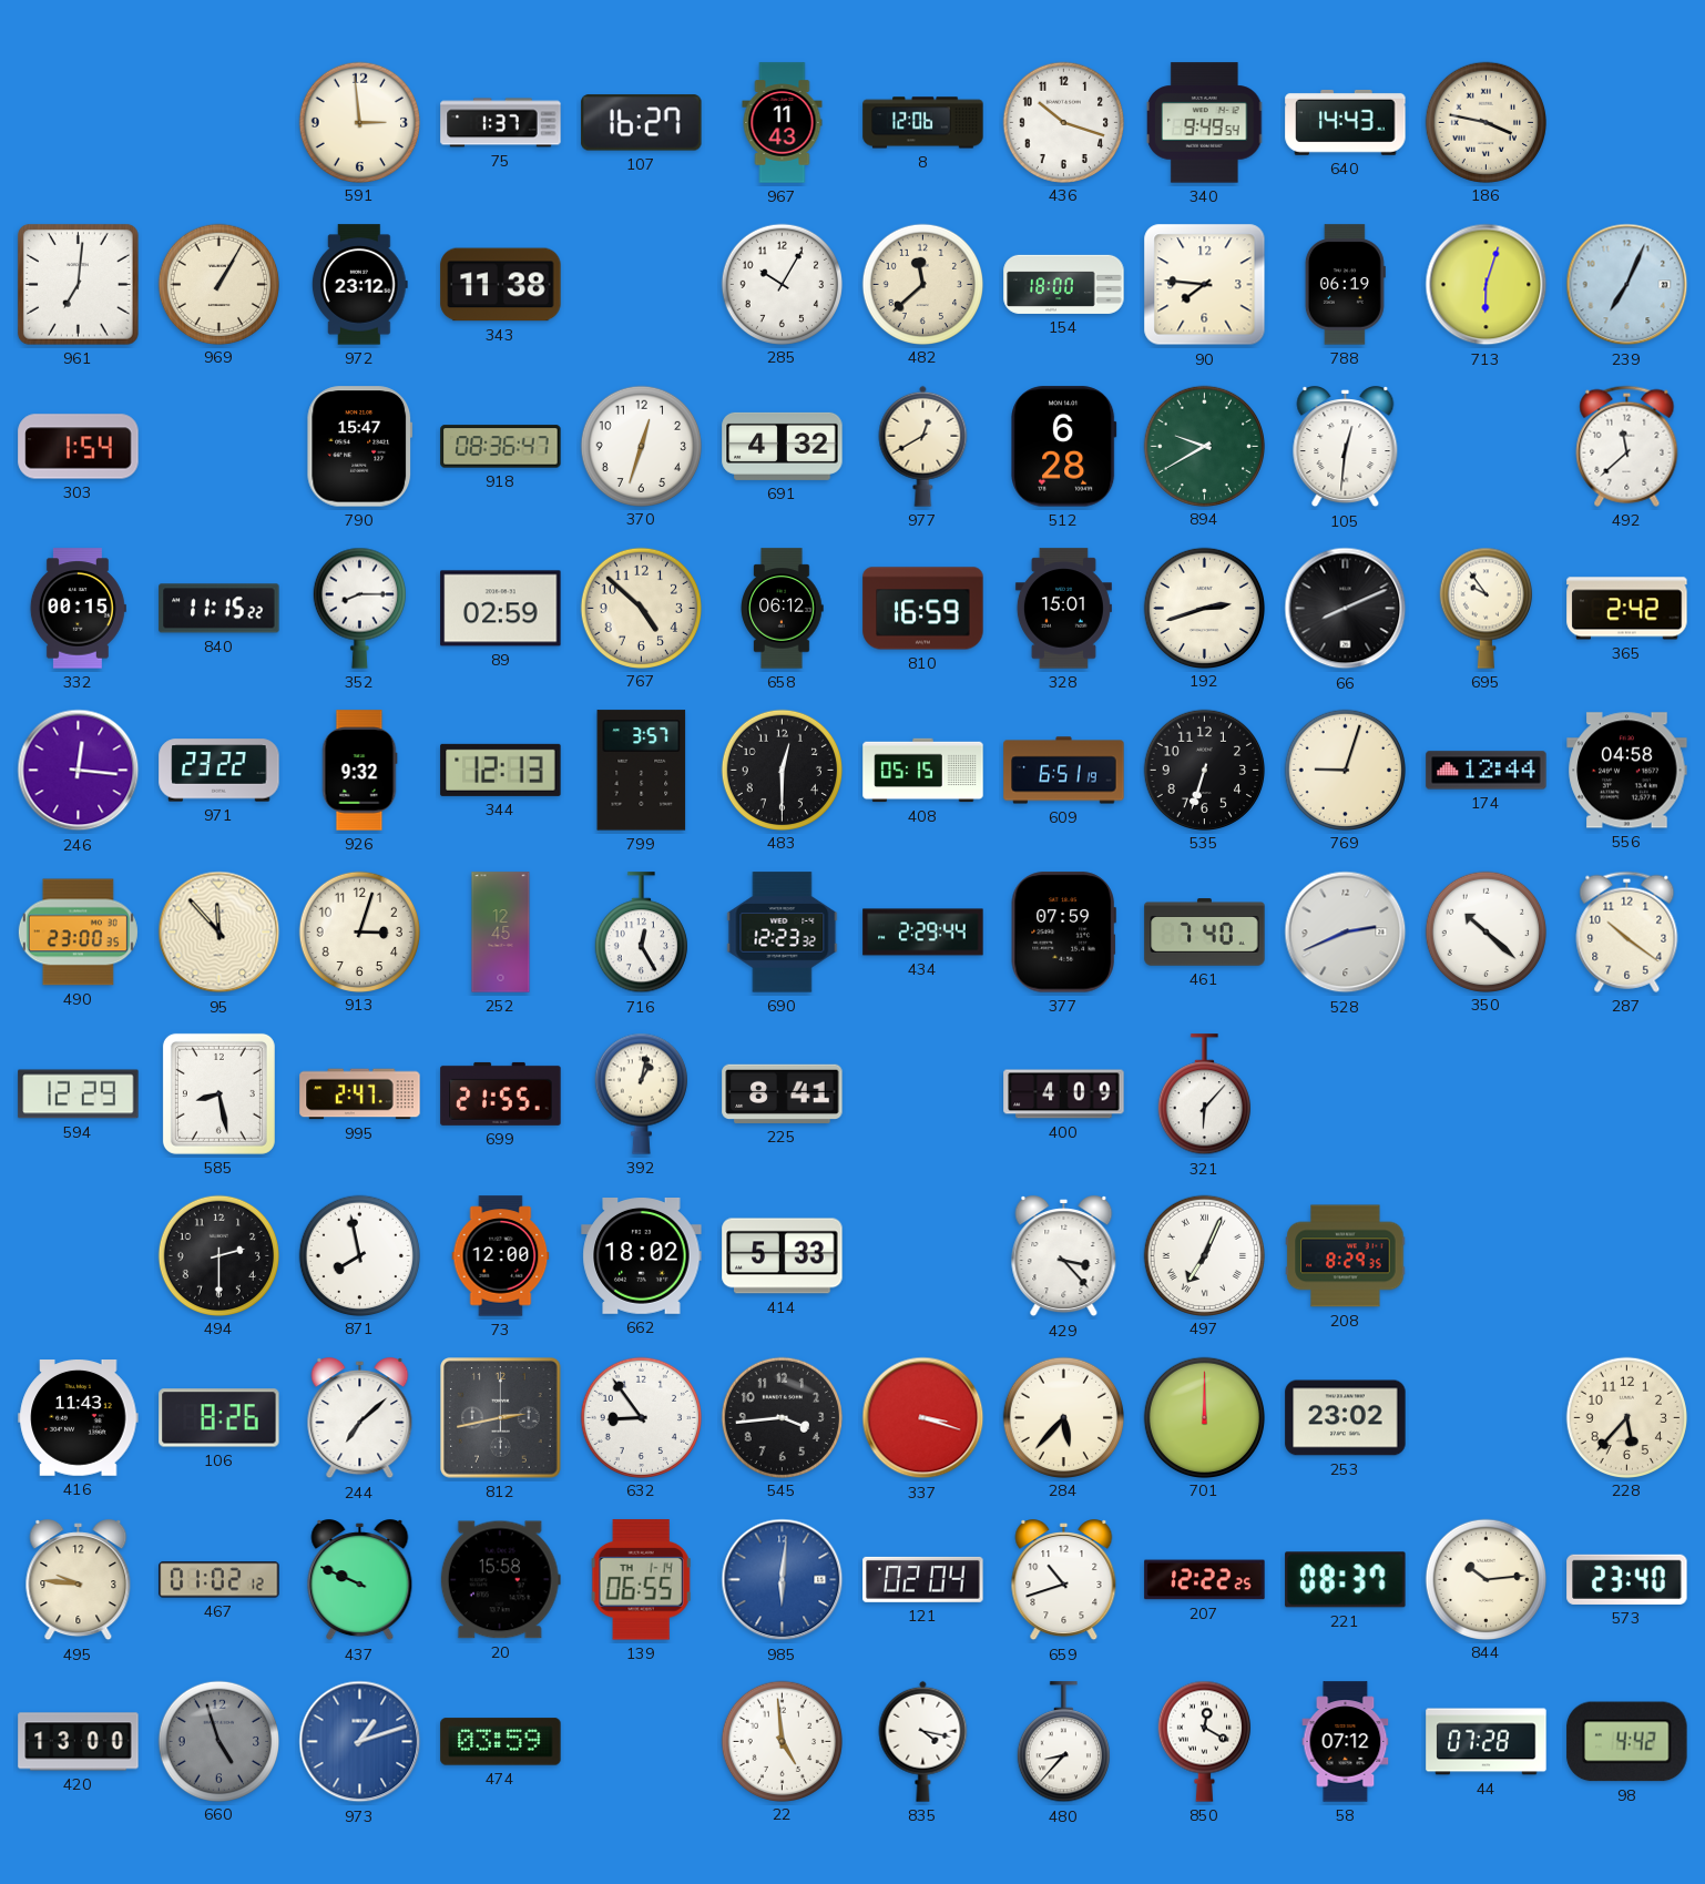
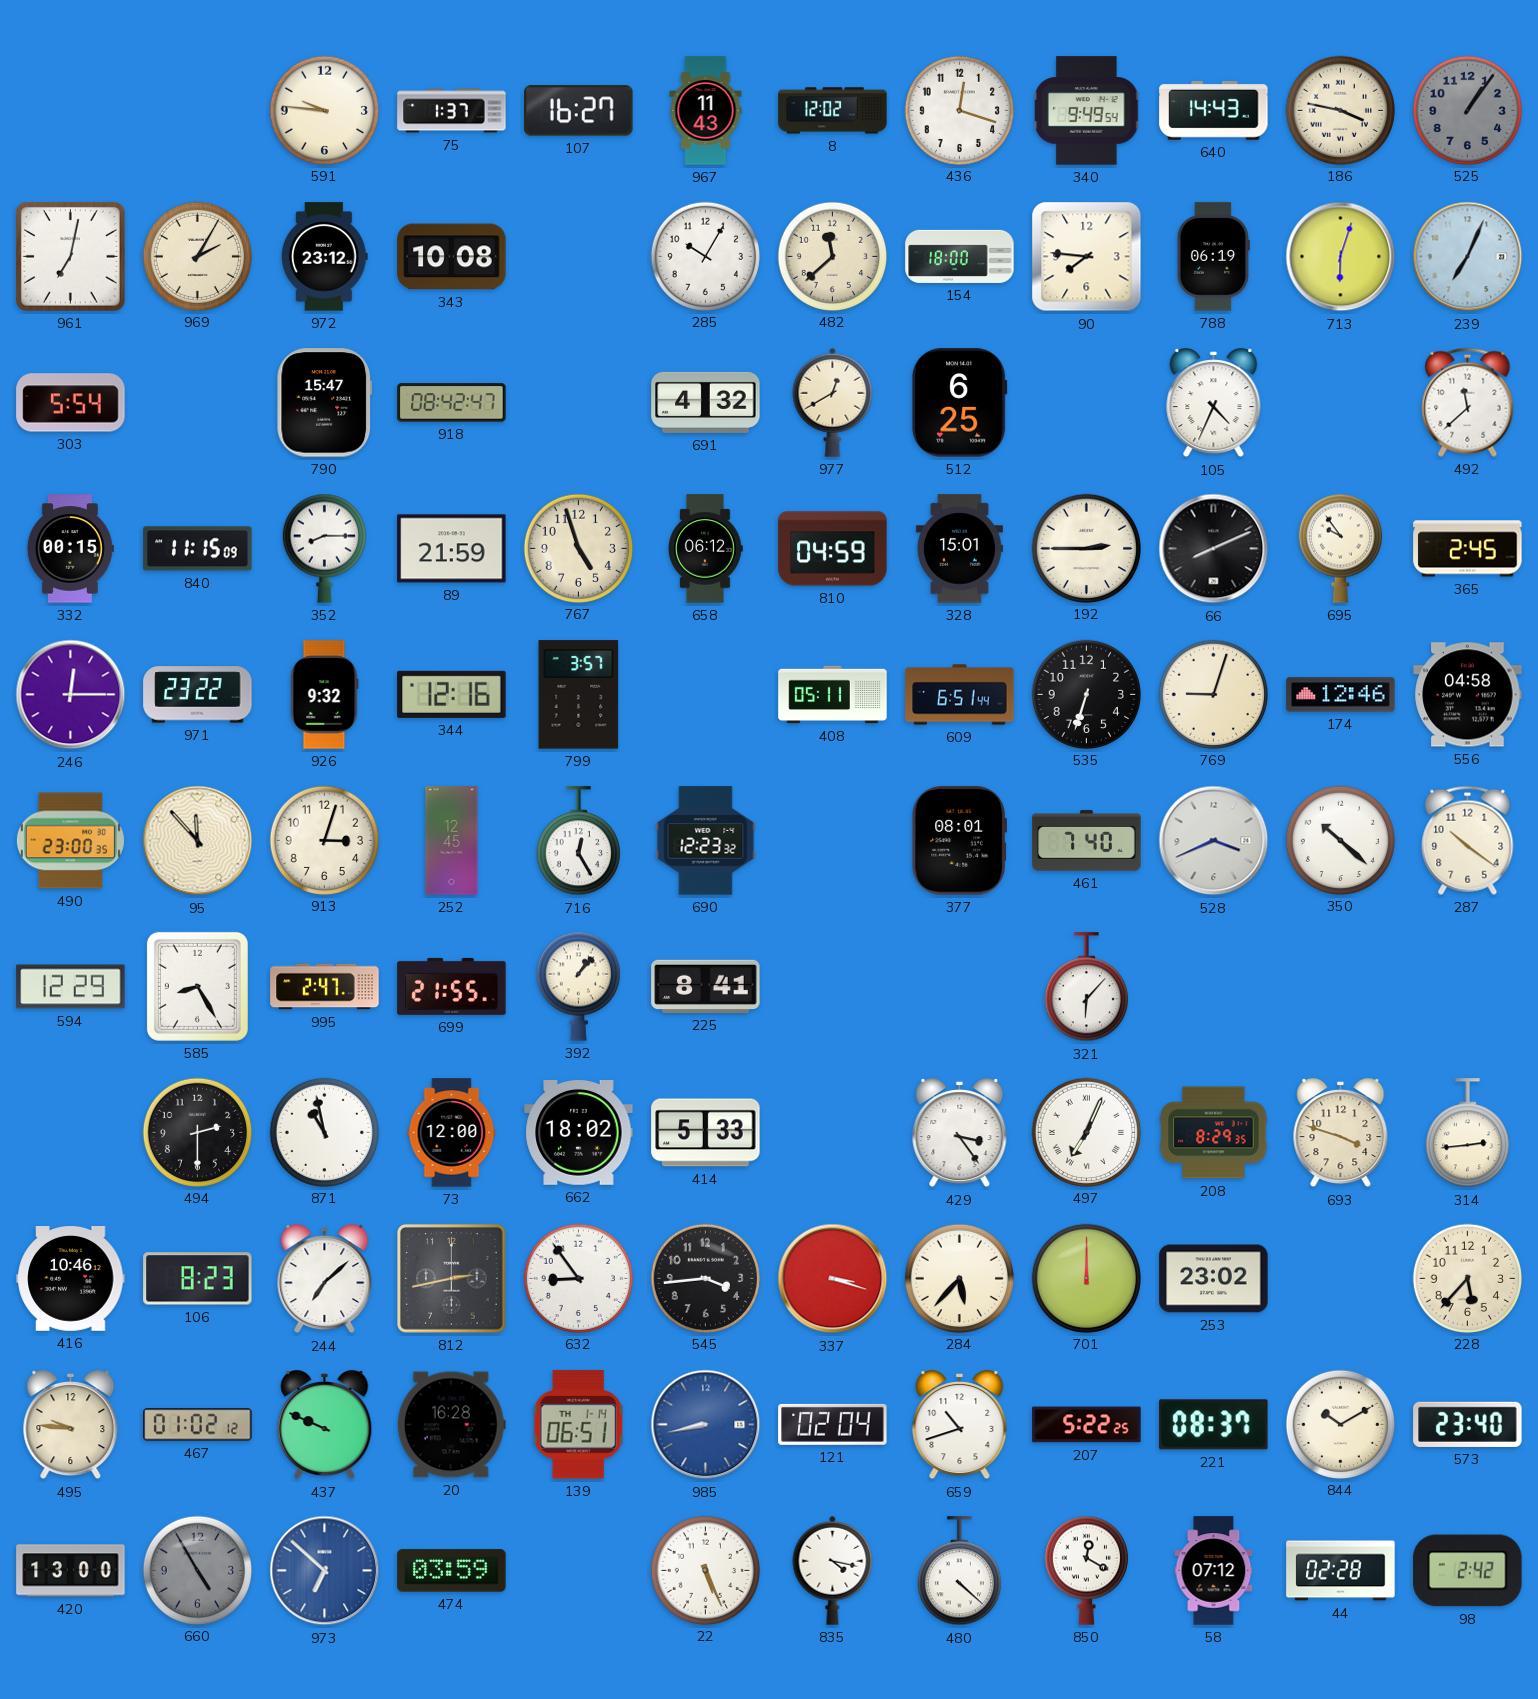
591: 2:59 -> 9:46
8: 12:06 -> 12:02
436: 10:18 -> 12:18
525: none -> 1:06
961: 7:01 -> 7:02
969: 1:05 -> 2:05
343: 11:38 -> 10:08
303: 1:54 -> 5:54
918: 08:36 -> 08:42
370: 12:33 -> none
512: 6:28 -> 6:25
894: 9:40 -> none
105: 12:31 -> 4:34
840: 11:15:22 -> 11:15:09
89: 02:59 -> 21:59
767: 4:52 -> 4:57
810: 16:59 -> 04:59
192: 2:42 -> 2:45
365: 2:42 -> 2:45
246: 12:16 -> 12:15
344: 12:13 -> 12:16
483: 12:30 -> none
408: 05:15 -> 05:11
609: 6:51:19 -> 6:51:44
174: 12:44 -> 12:46
434: 2:29 -> none
377: 07:59 -> 08:01
528: 2:41 -> 3:41
585: 8:28 -> 8:25
392: 1:02 -> 1:07
400: 4:09 -> none
871: 7:58 -> 10:58
429: 3:23 -> 3:24
693: none -> 3:48
314: none -> 2:44
416: 11:43 -> 10:46
106: 8:26 -> 8:23
20: 15:58 -> 16:28
139: 06:55 -> 06:51
985: 6:01 -> 8:43
207: 12:22 -> 5:22
844: 10:14 -> 10:10
660: 4:57 -> 4:55
973: 1:12 -> 6:52
22: 4:59 -> 5:26
480: 8:37 -> 4:22
44: 07:28 -> 02:28
98: 4:42 -> 2:42
